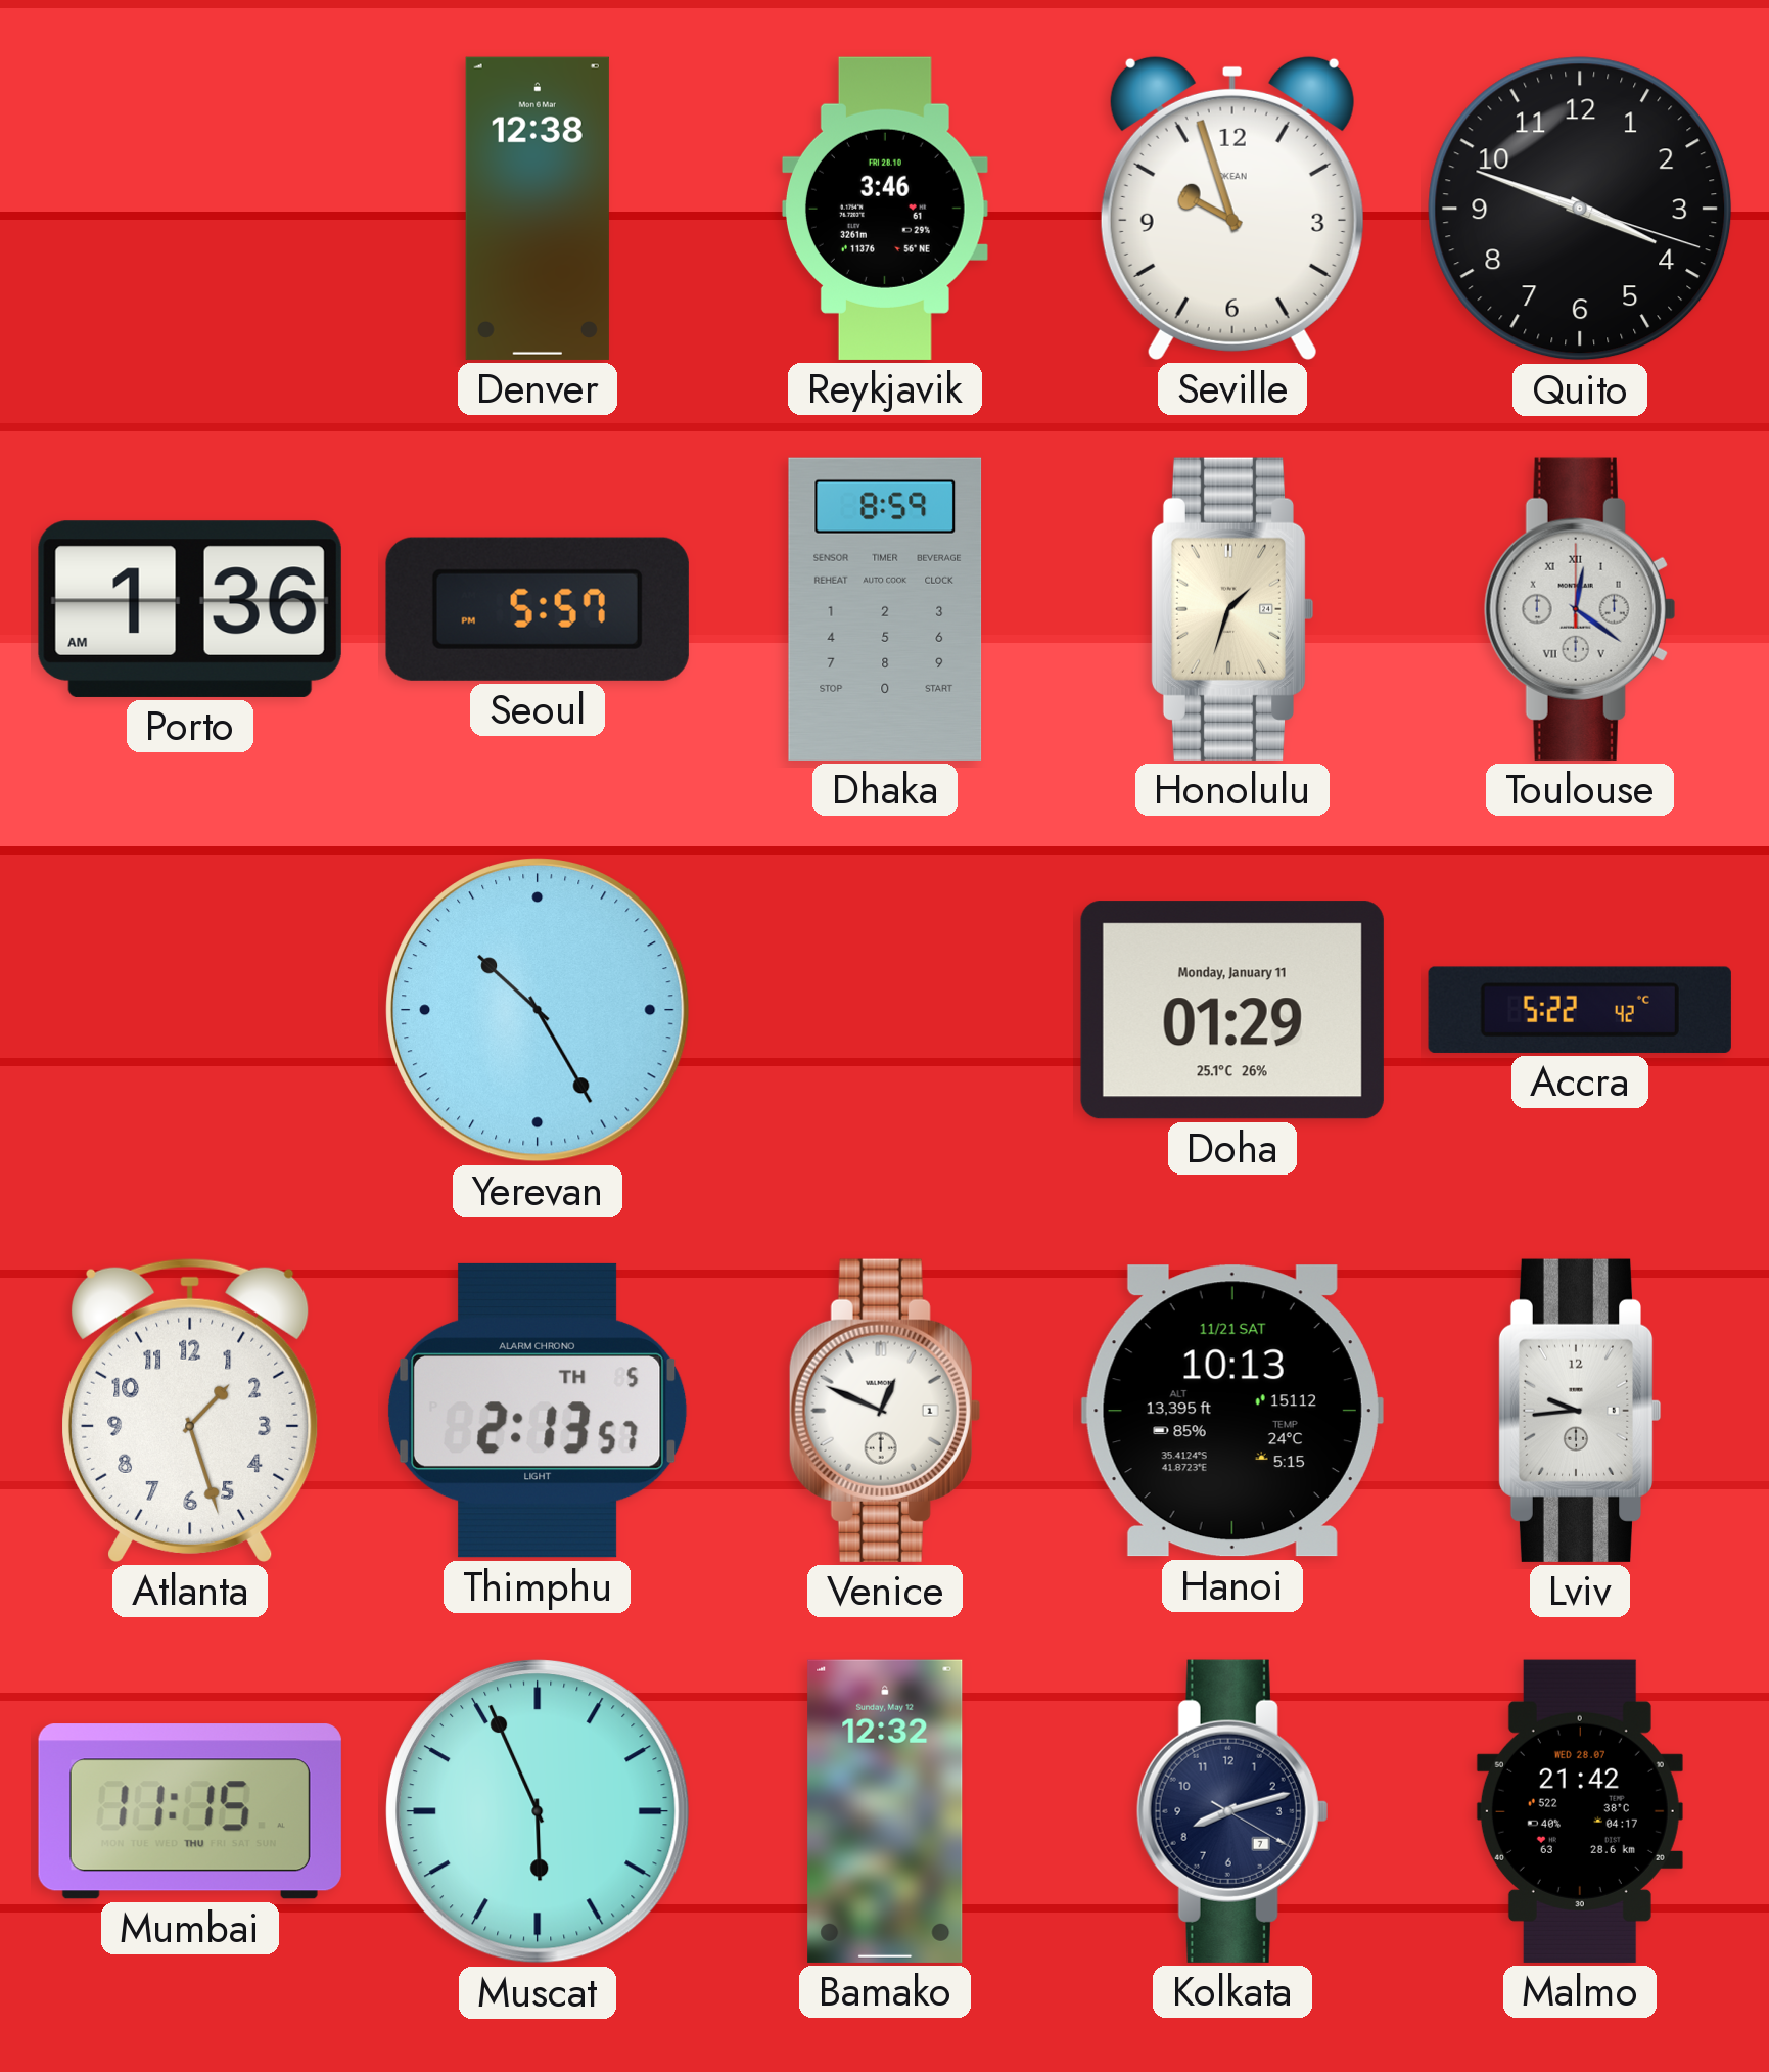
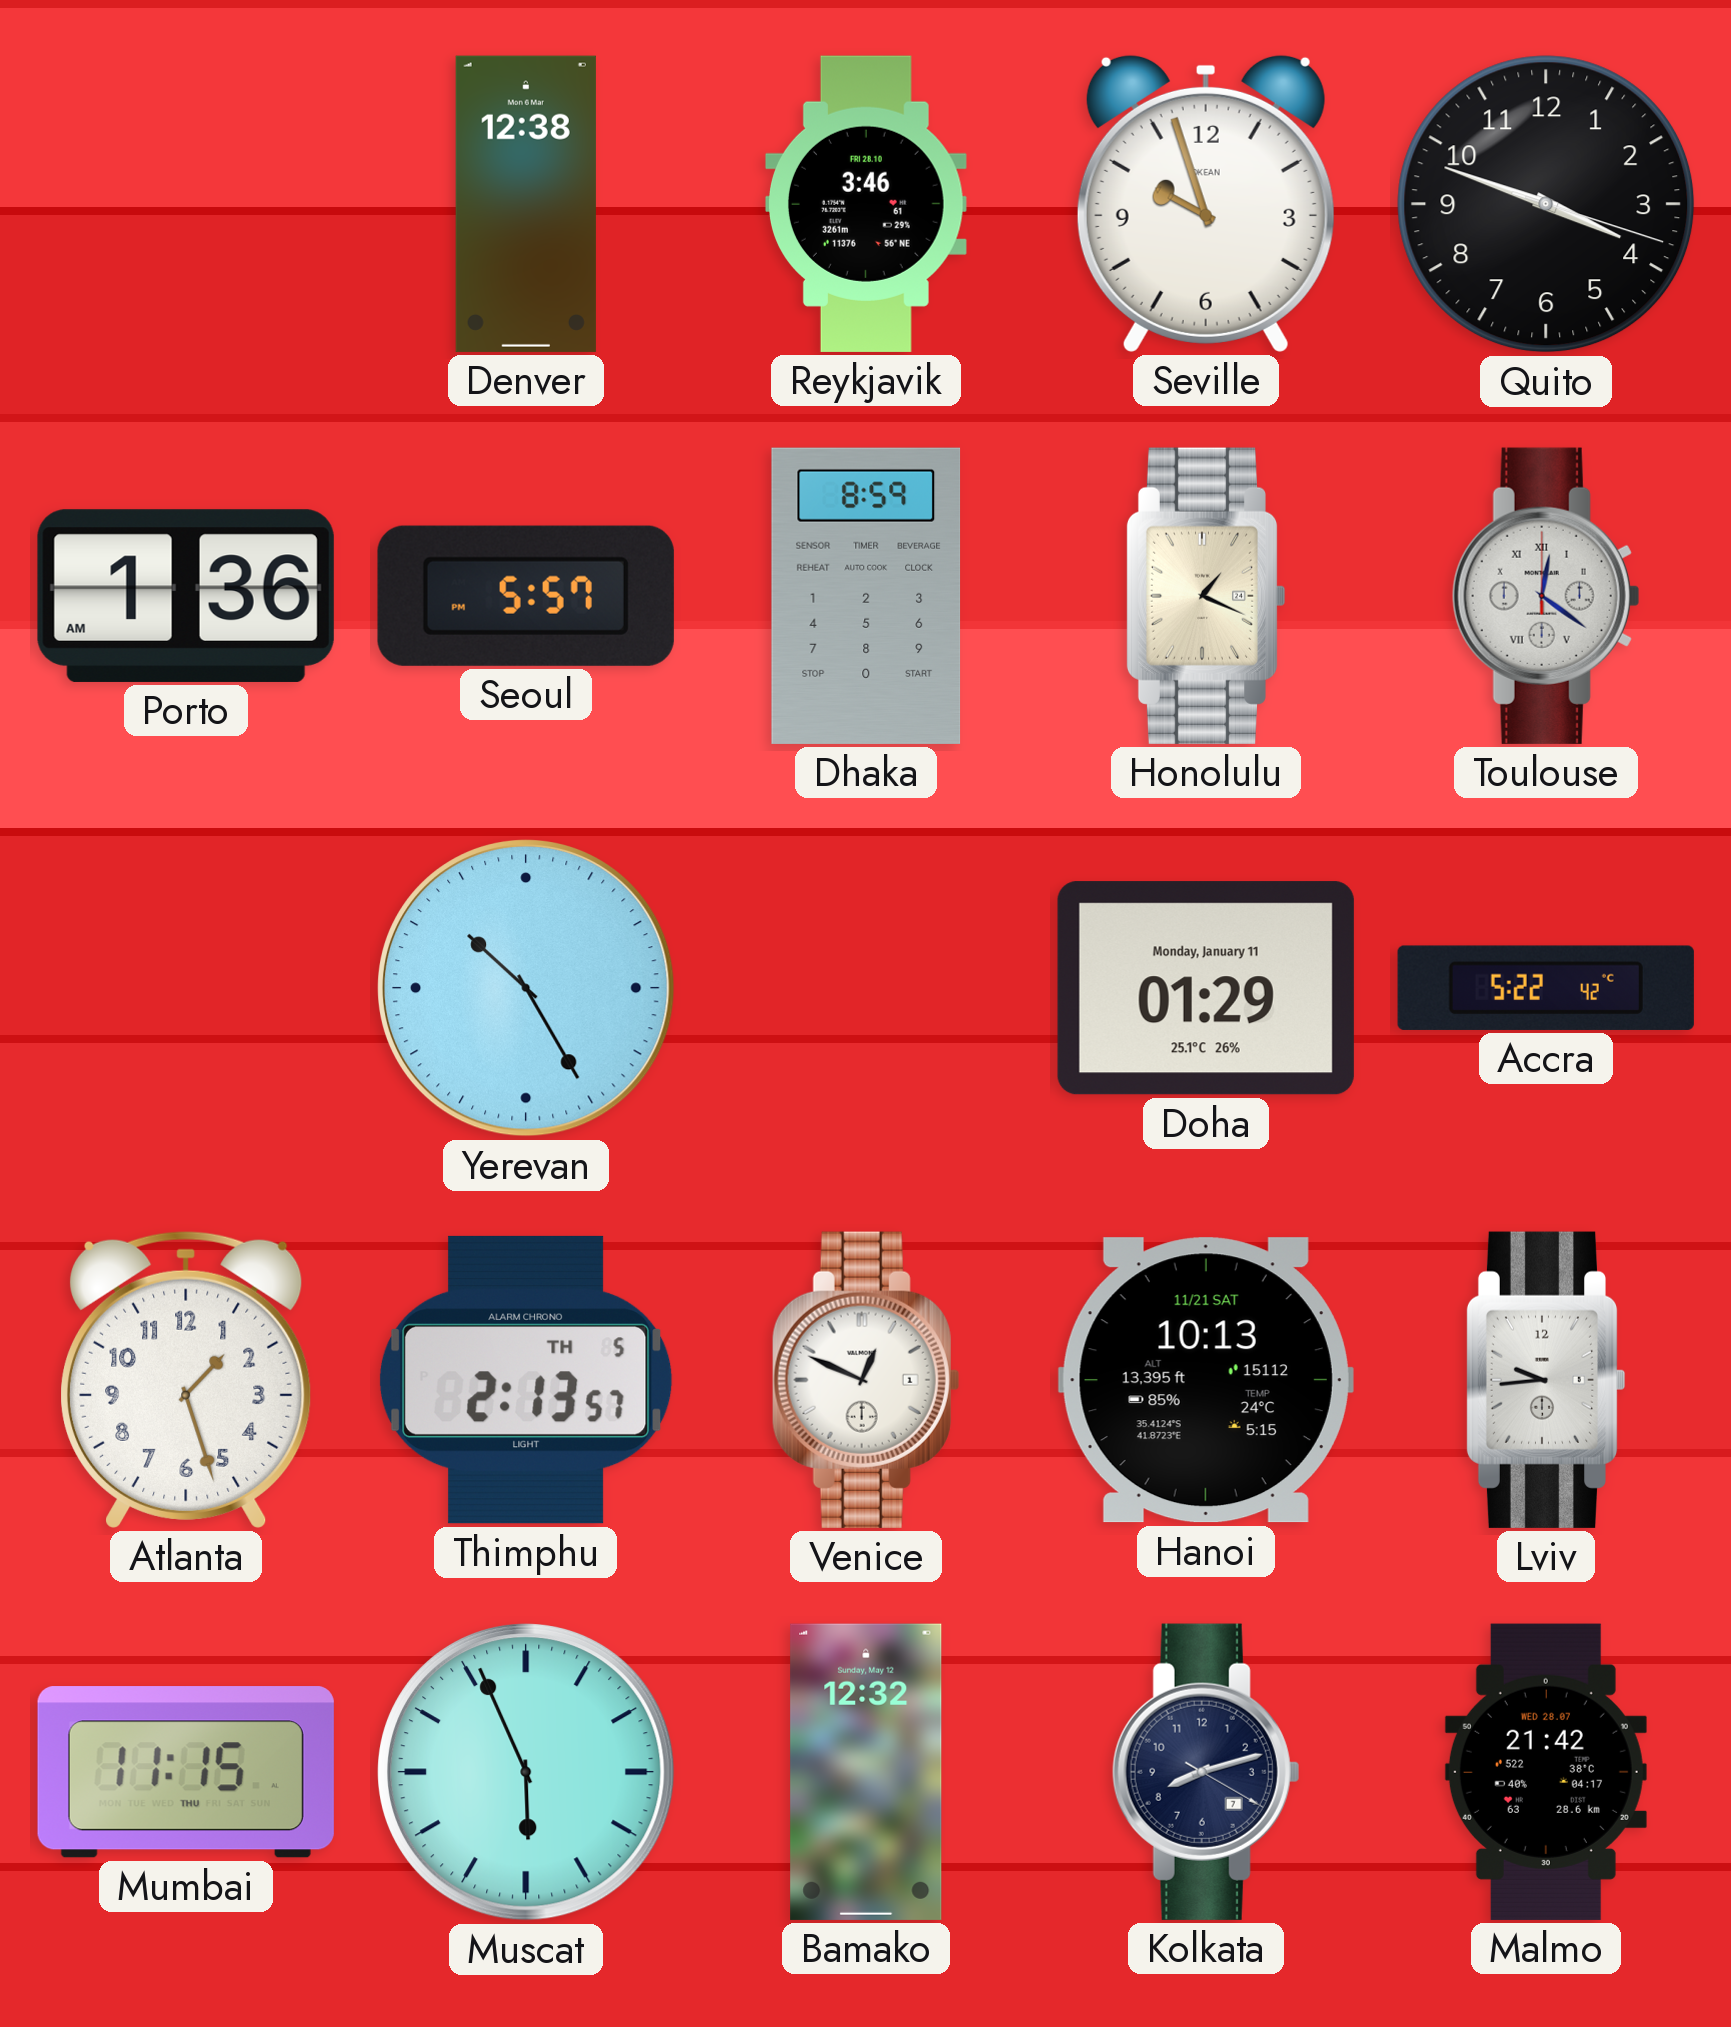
Honolulu: 1:33 -> 1:19
